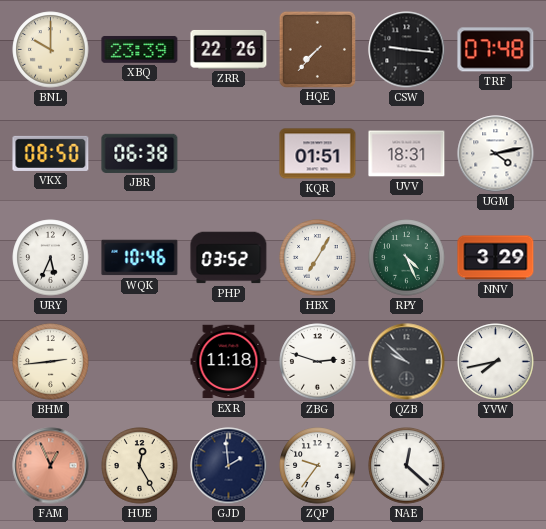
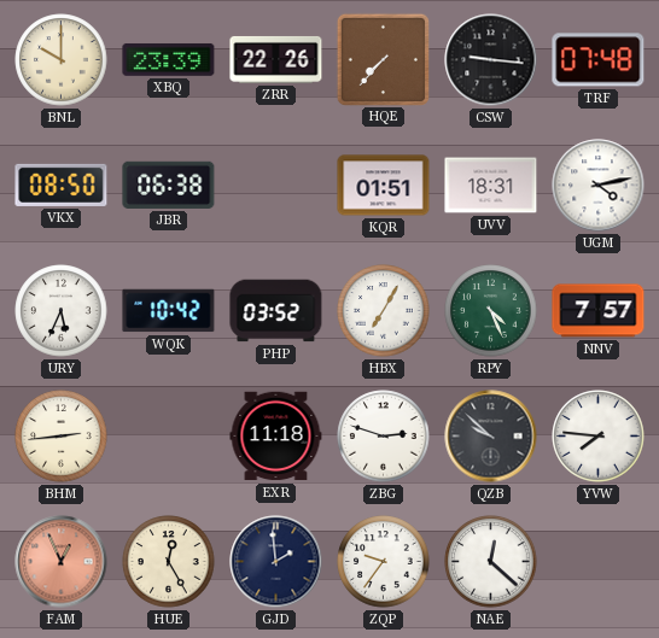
WQK: 10:46 -> 10:42
NNV: 3:29 -> 7:57
YVW: 7:43 -> 7:46
